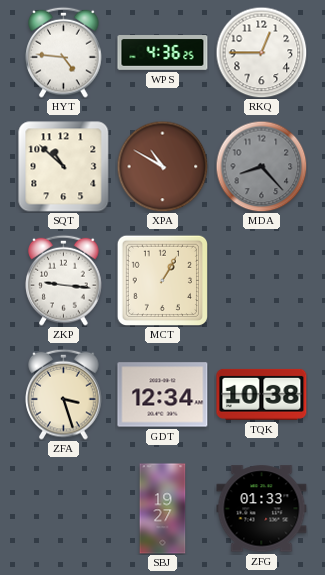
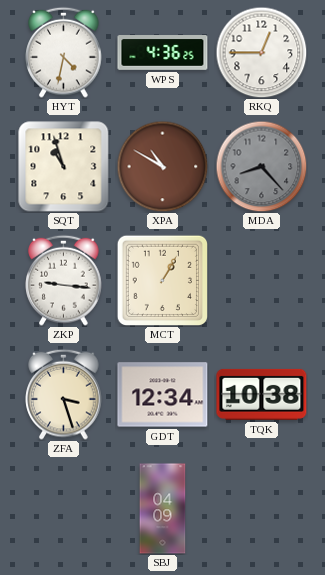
HYT: 4:46 -> 4:32
SQT: 10:52 -> 10:57
SBJ: 19:27 -> 04:09
ZFG: 01:33 -> none
